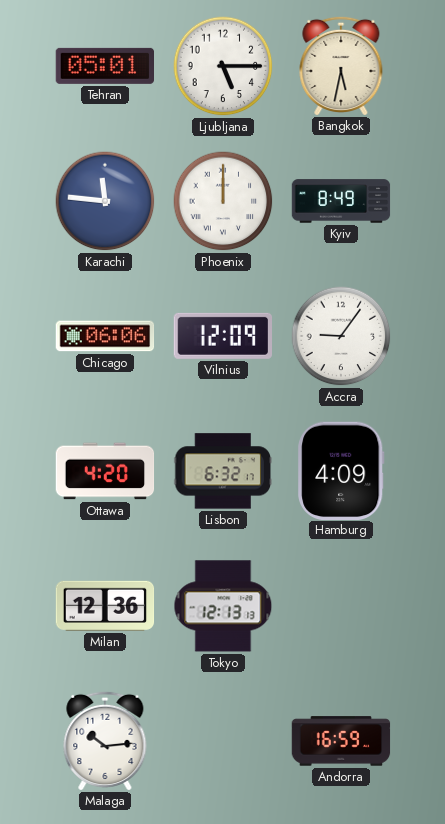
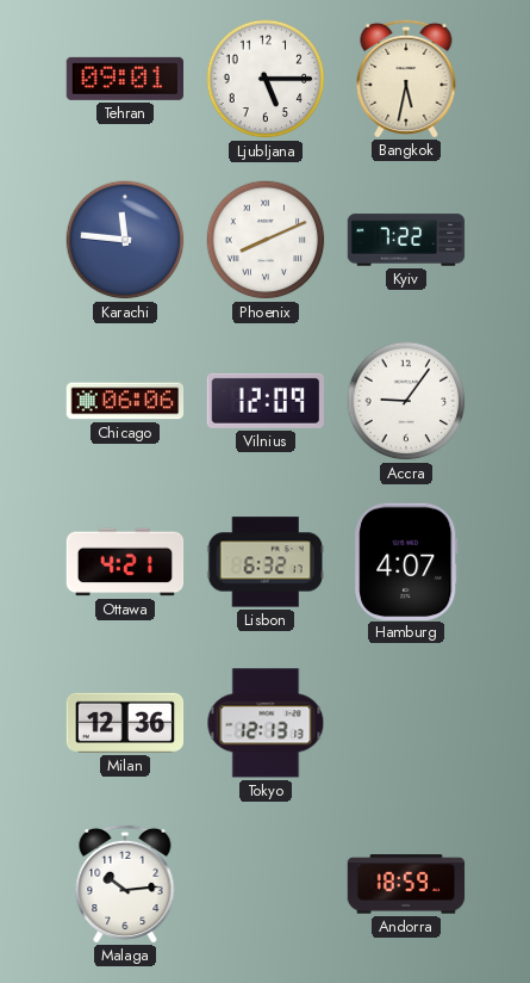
Tehran: 05:01 -> 09:01
Phoenix: 12:00 -> 8:11
Kyiv: 8:49 -> 7:22
Ottawa: 4:20 -> 4:21
Hamburg: 4:09 -> 4:07
Andorra: 16:59 -> 18:59
